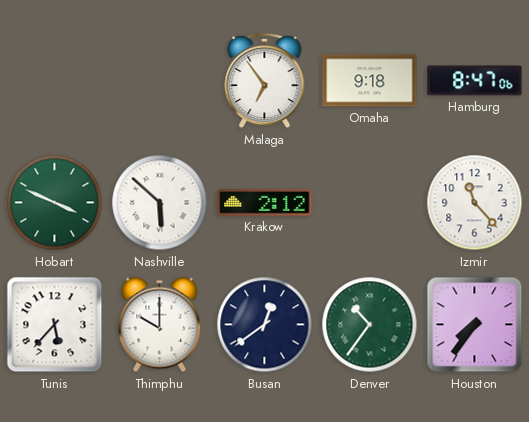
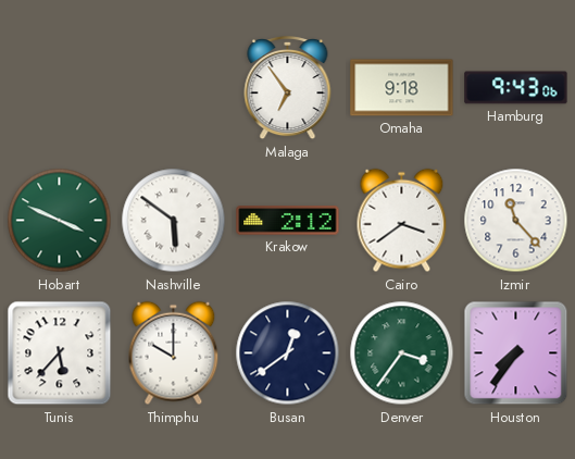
Hamburg: 8:47 -> 9:43
Nashville: 5:52 -> 5:51
Cairo: none -> 3:39
Denver: 10:36 -> 3:36
